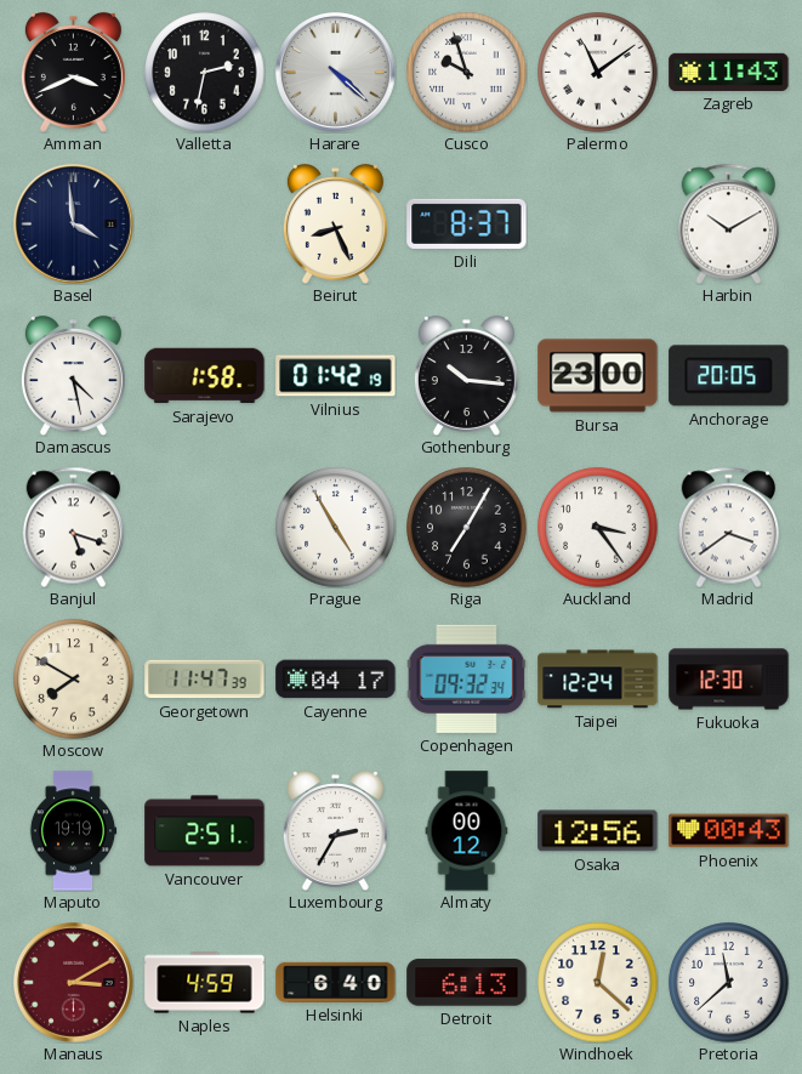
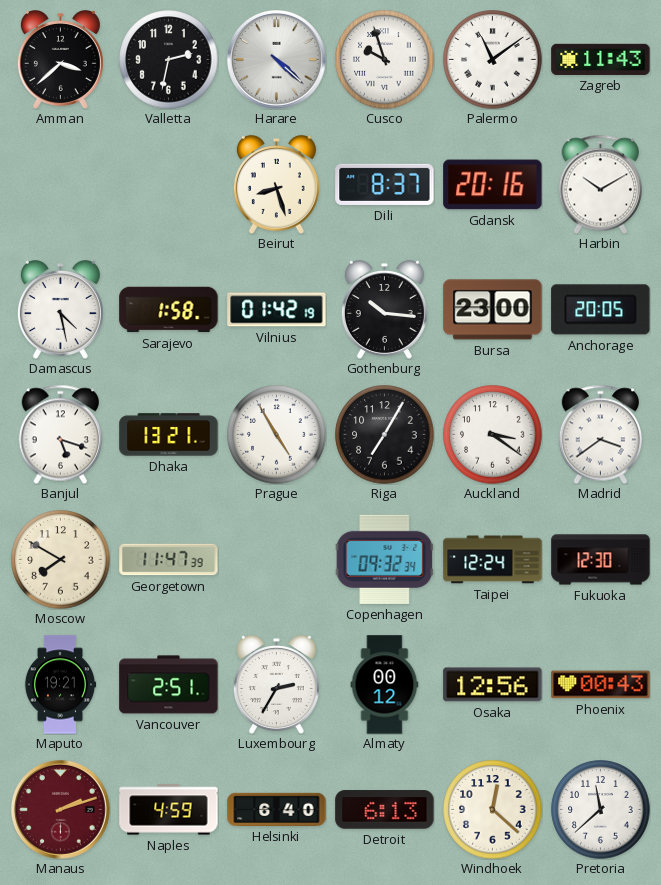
Amman: 3:41 -> 3:38
Basel: 3:59 -> none
Beirut: 8:26 -> 8:27
Gdansk: none -> 20:16
Dhaka: none -> 13:21
Auckland: 3:24 -> 3:21
Cayenne: 04:17 -> none
Maputo: 19:19 -> 19:21
Manaus: 3:10 -> 2:12
